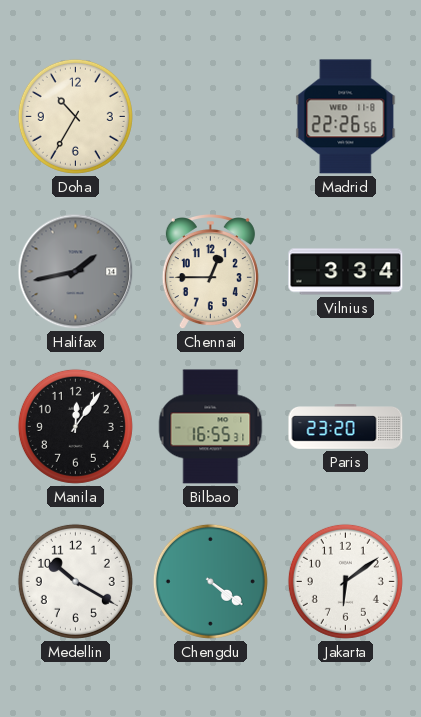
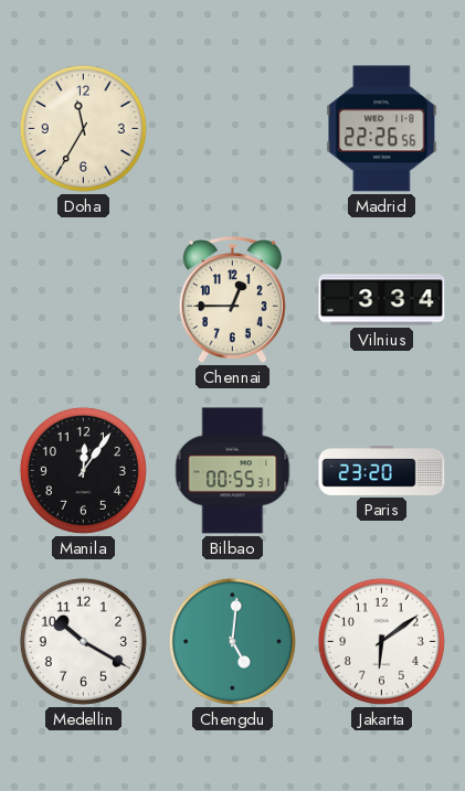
Doha: 10:35 -> 11:35
Halifax: 1:43 -> none
Bilbao: 16:55 -> 00:55
Chengdu: 4:21 -> 5:01
